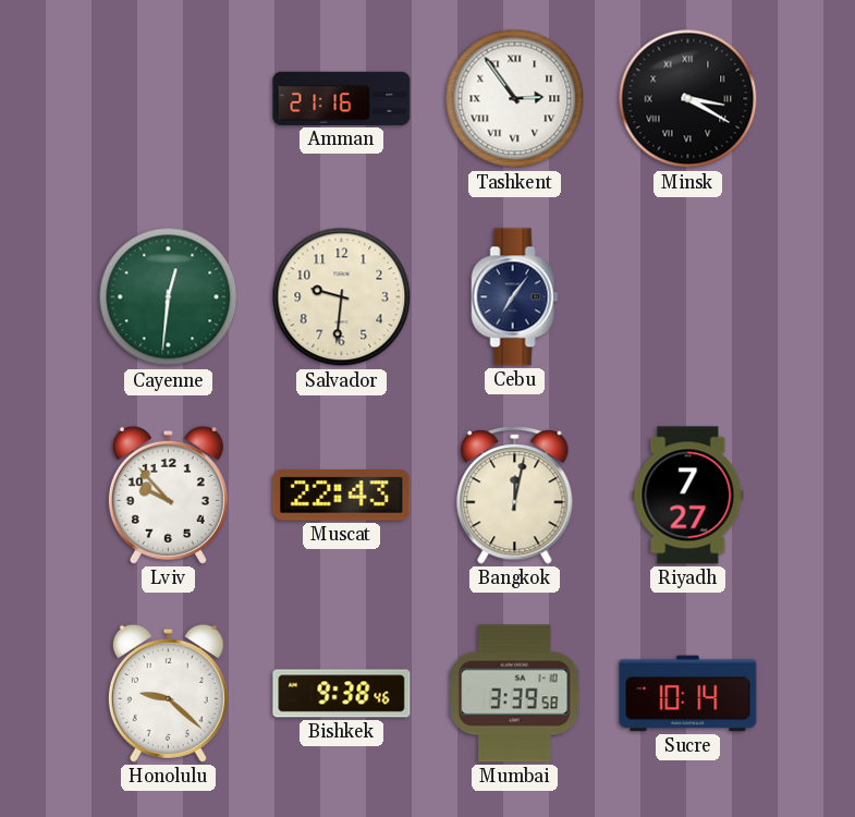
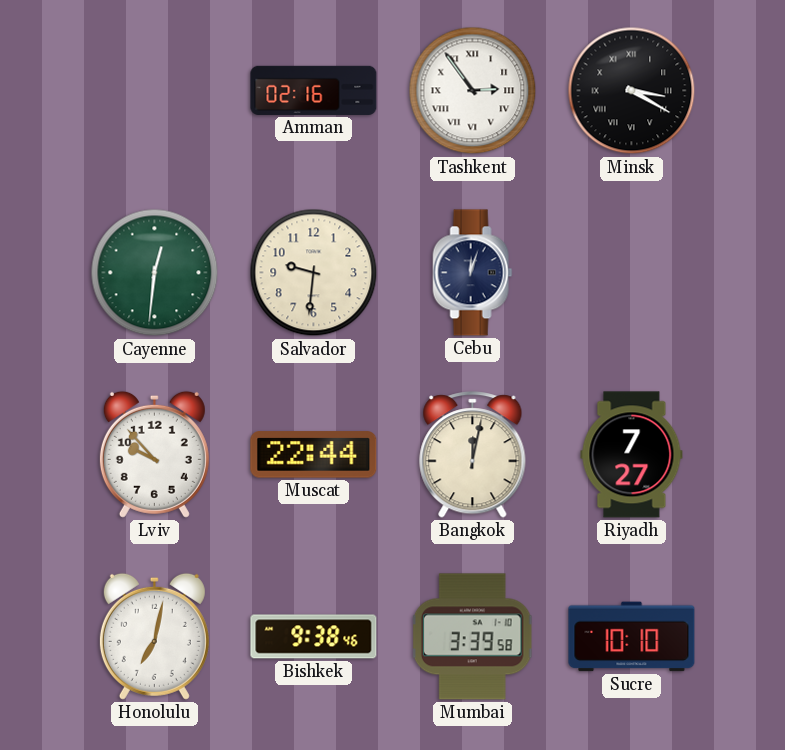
Amman: 21:16 -> 02:16
Cebu: 7:06 -> 12:03
Muscat: 22:43 -> 22:44
Honolulu: 9:22 -> 7:02
Sucre: 10:14 -> 10:10
